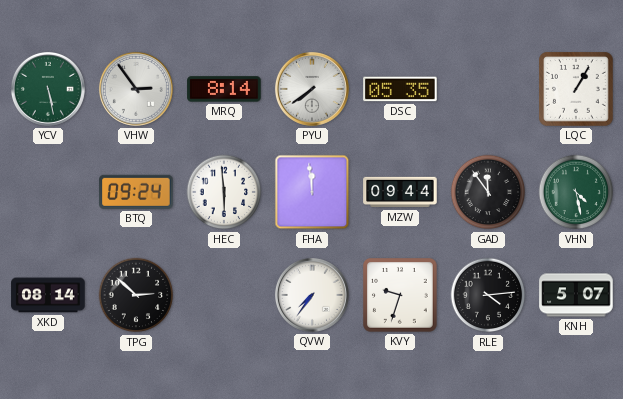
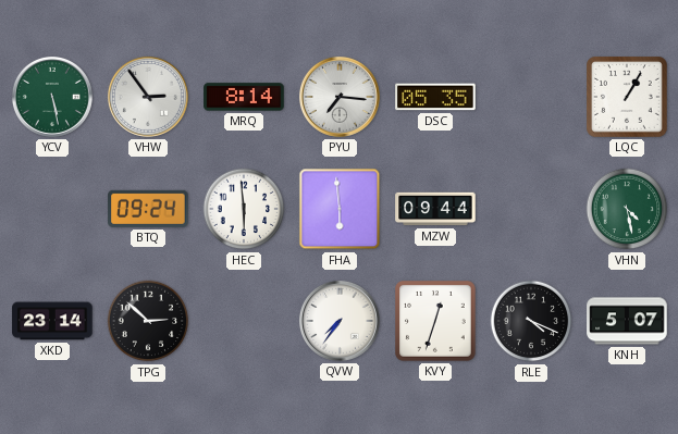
PYU: 7:39 -> 7:16
FHA: 11:59 -> 5:59
GAD: 11:54 -> none
XKD: 08:14 -> 23:14
KVY: 9:33 -> 12:33
RLE: 4:14 -> 4:19
